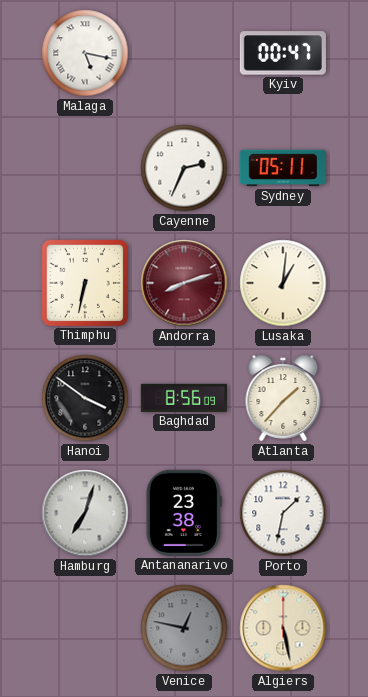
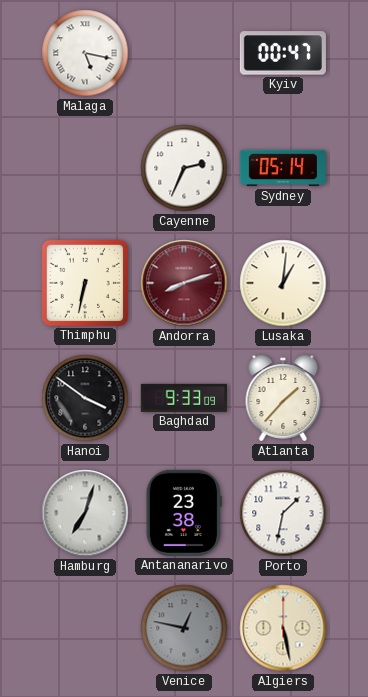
Sydney: 05:11 -> 05:14
Baghdad: 8:56 -> 9:33
